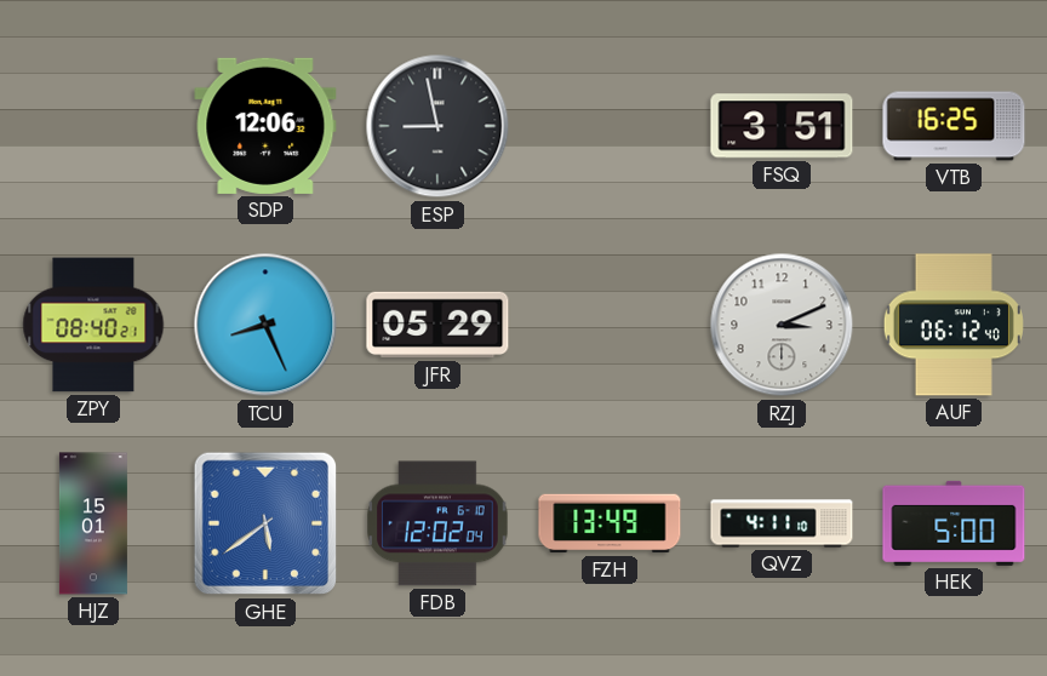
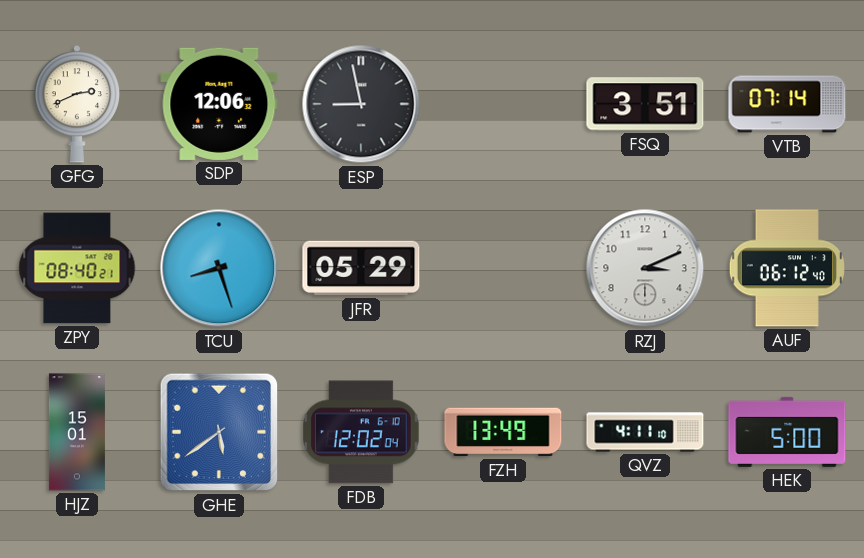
GFG: none -> 2:41
VTB: 16:25 -> 07:14
TCU: 8:26 -> 8:27
